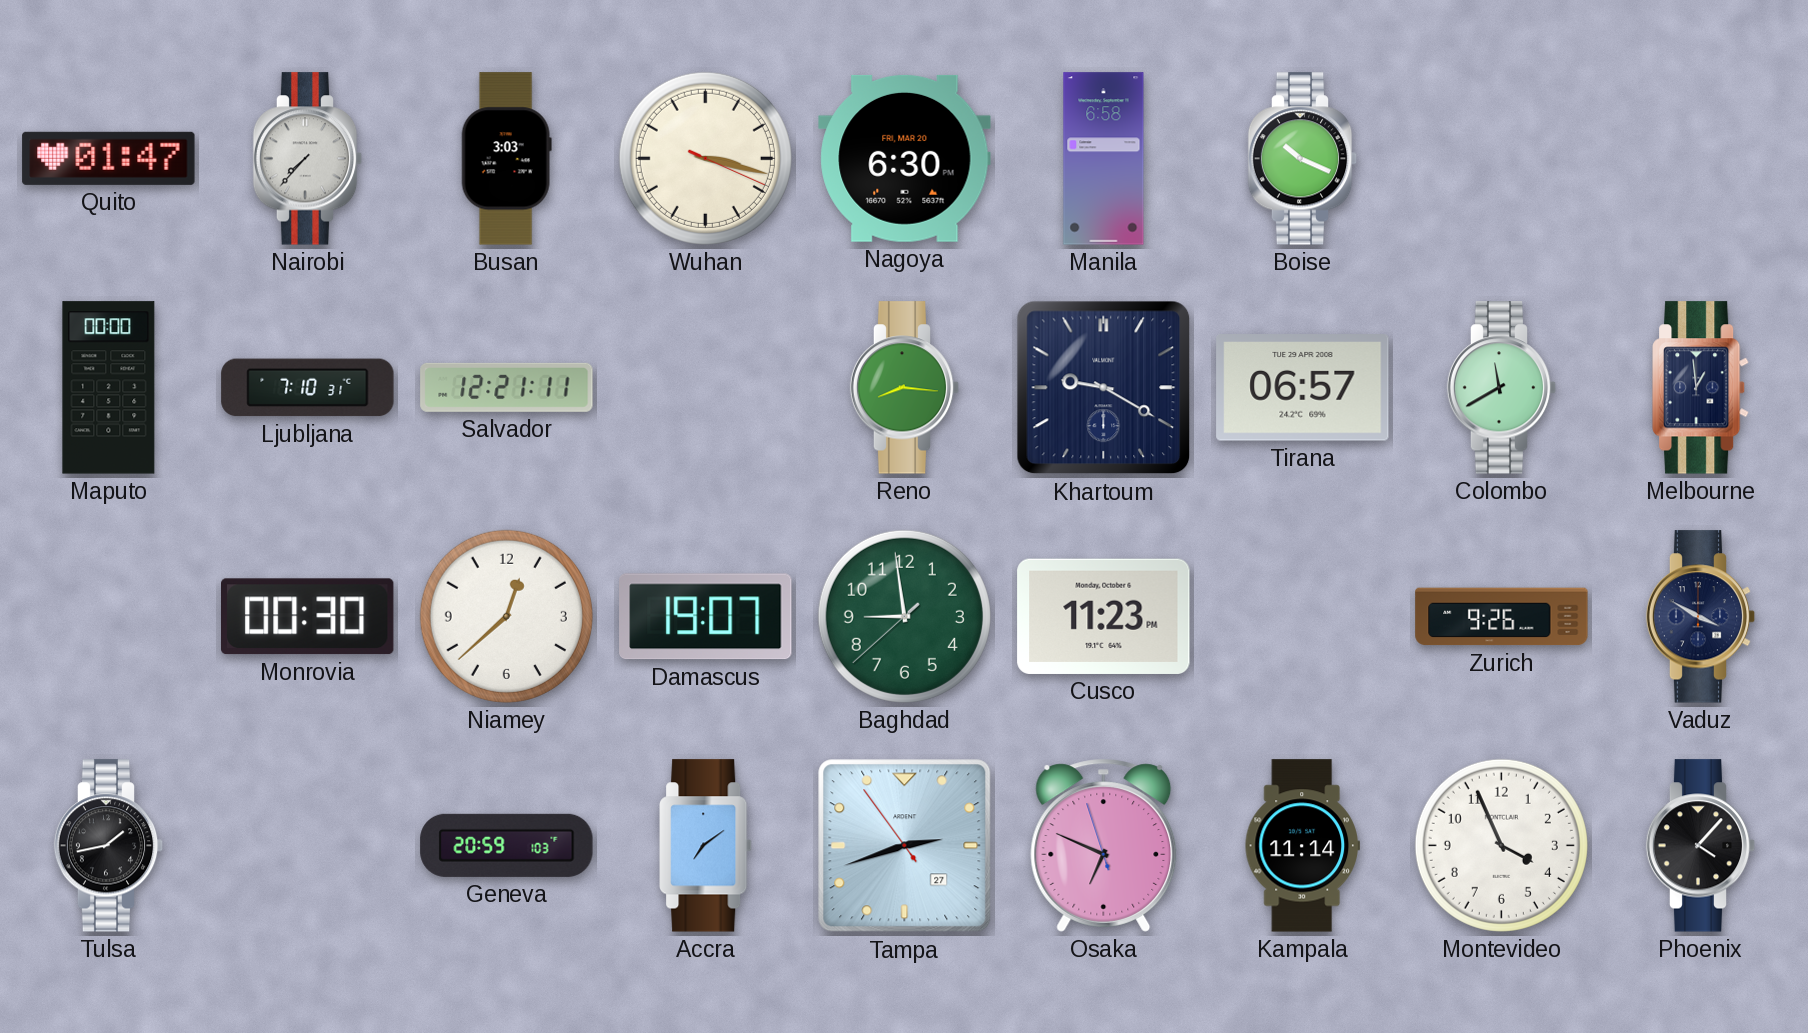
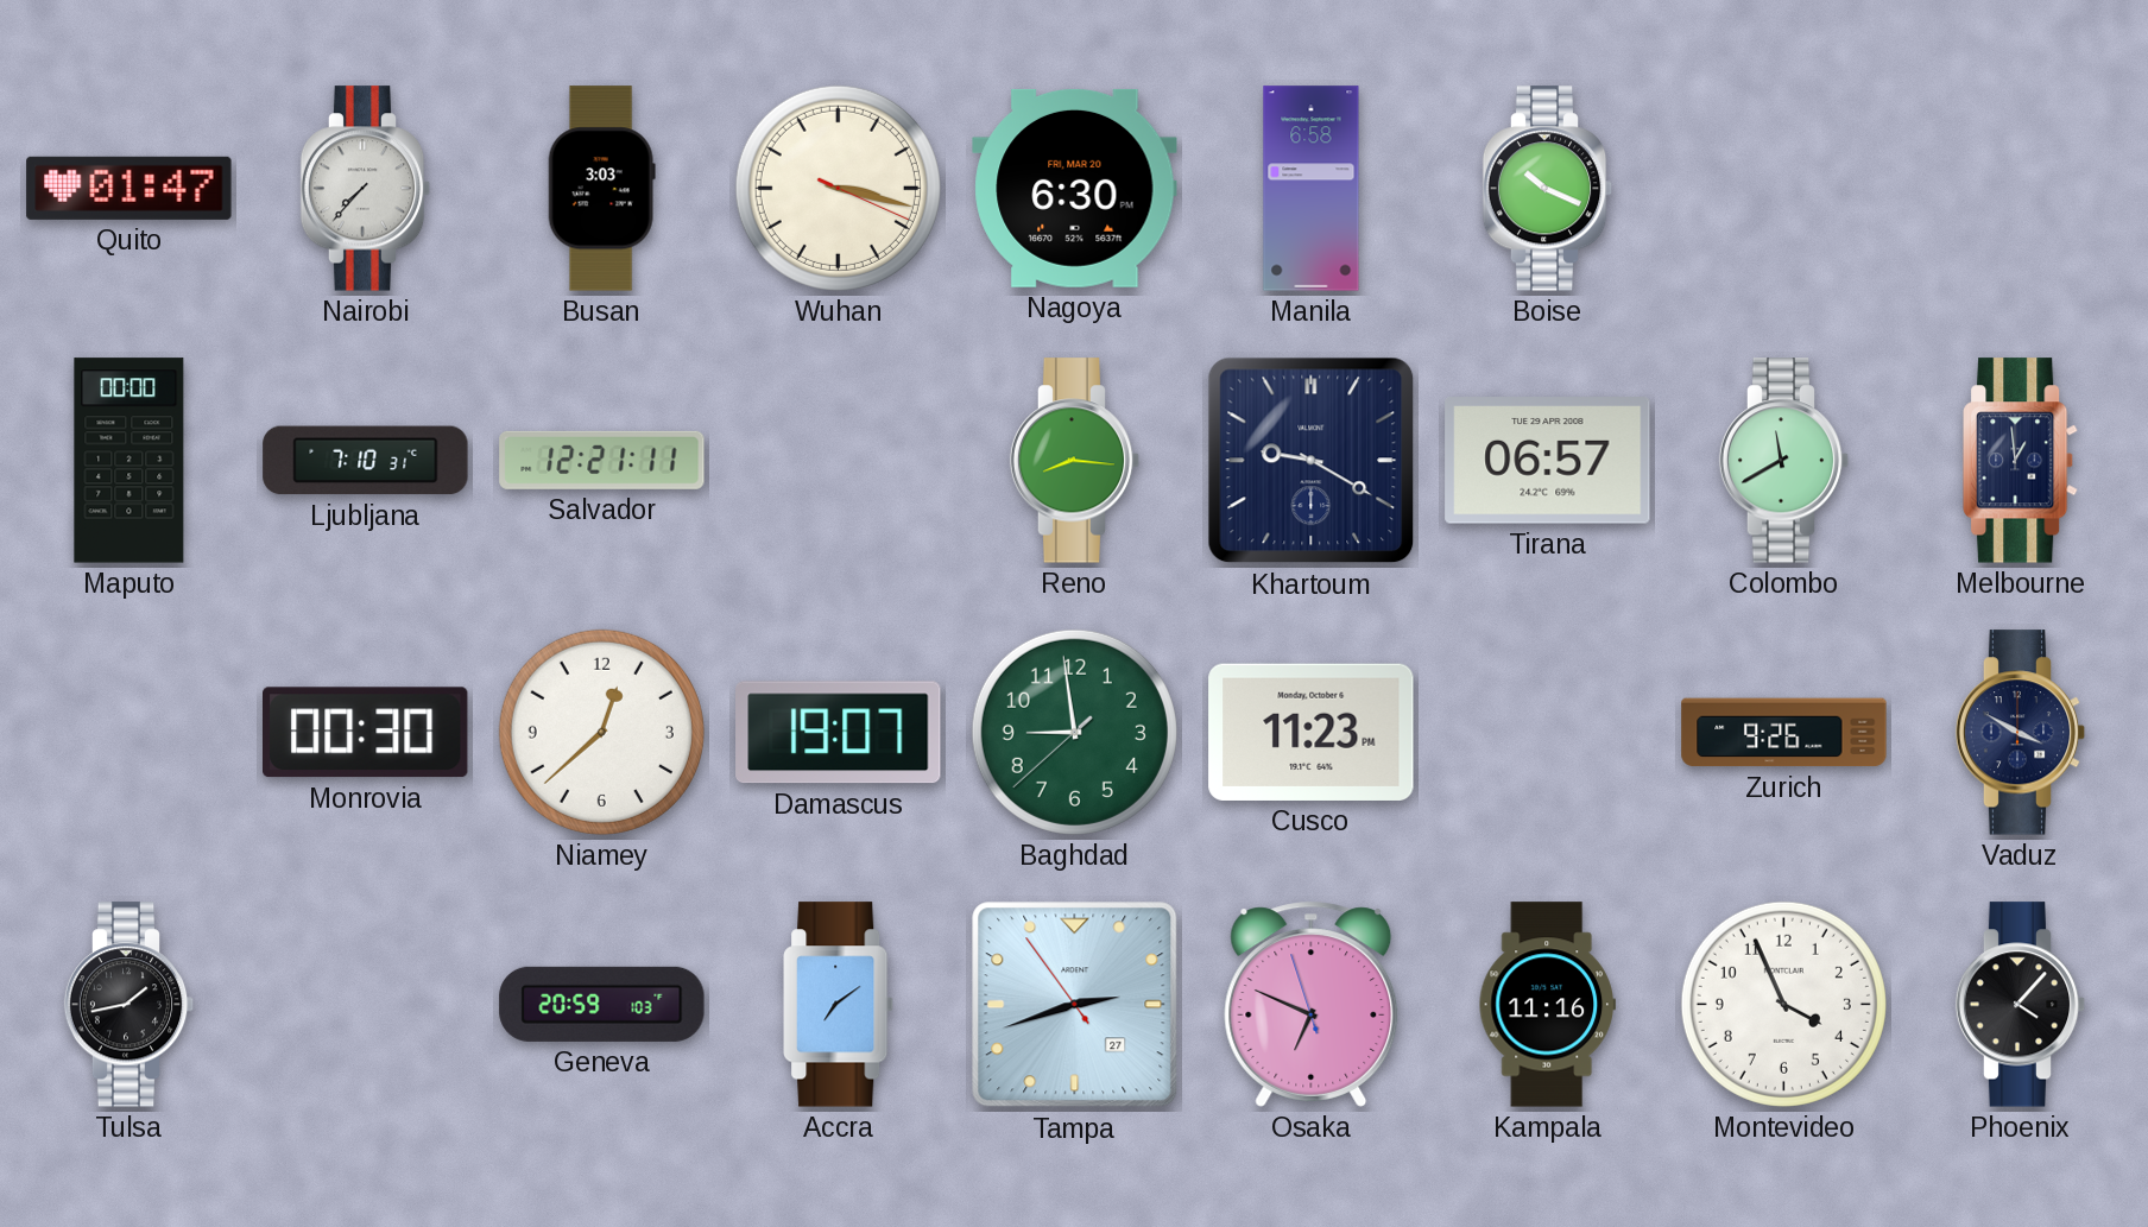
Kampala: 11:14 -> 11:16
